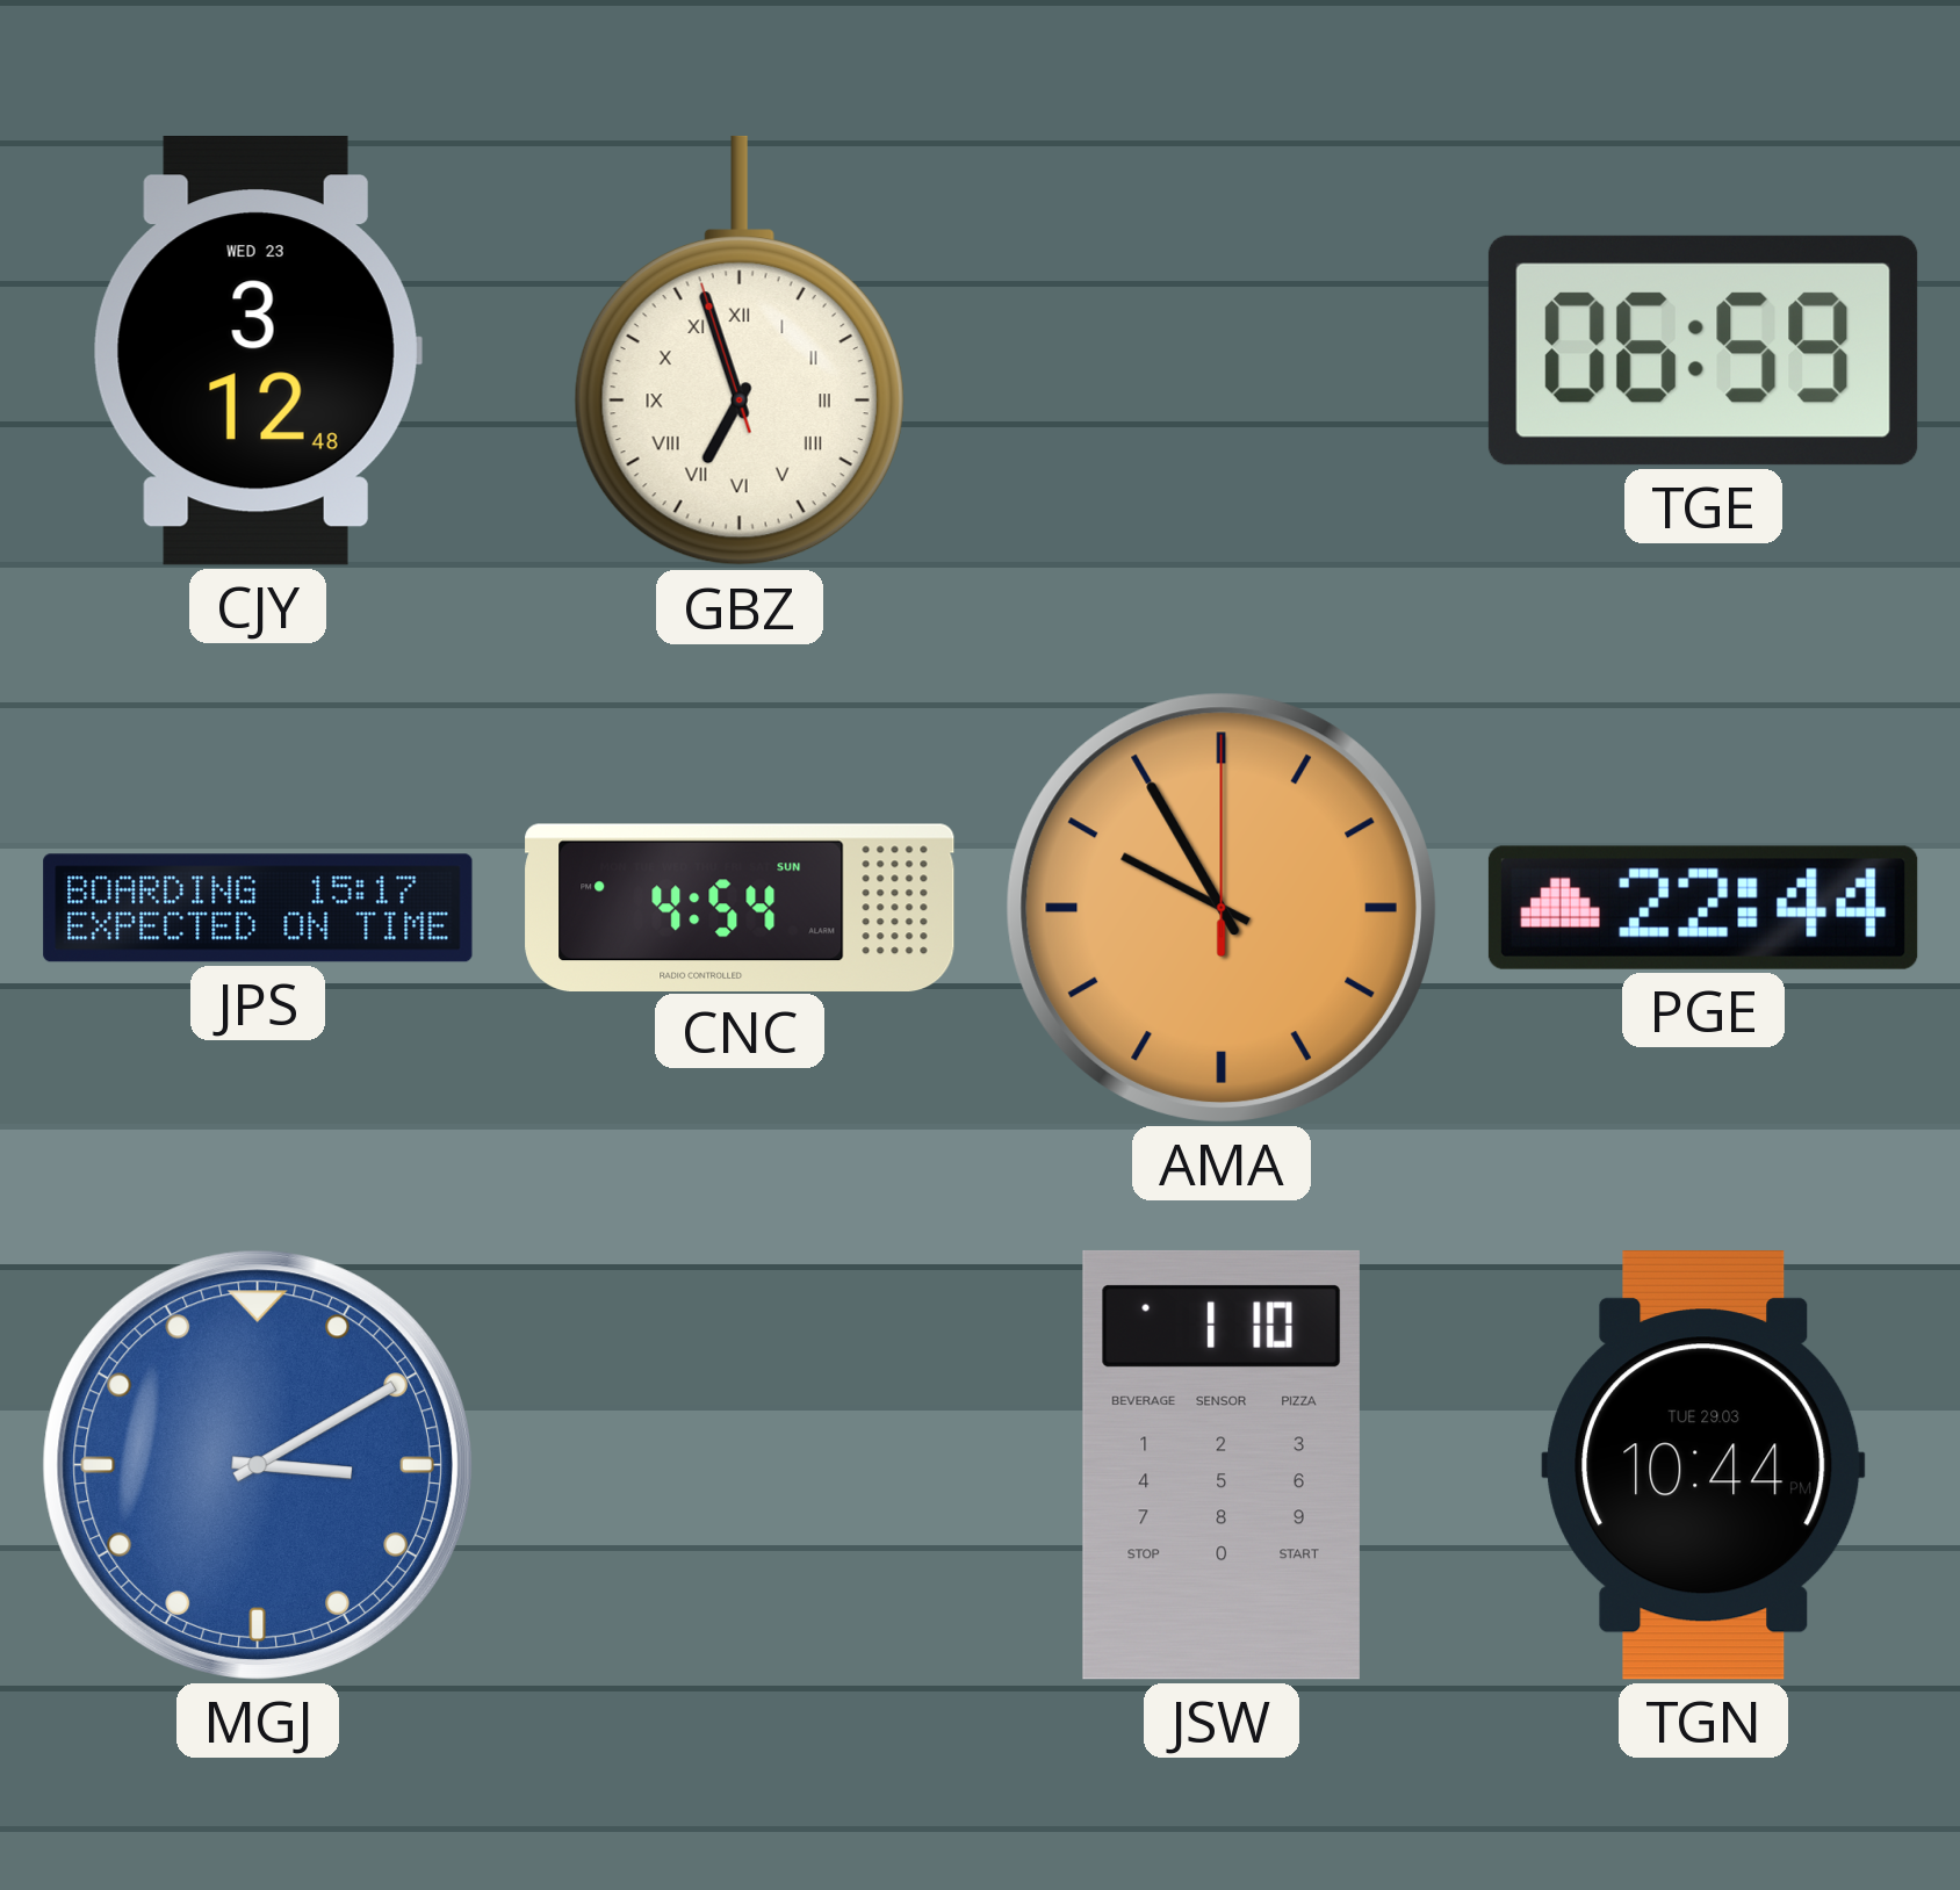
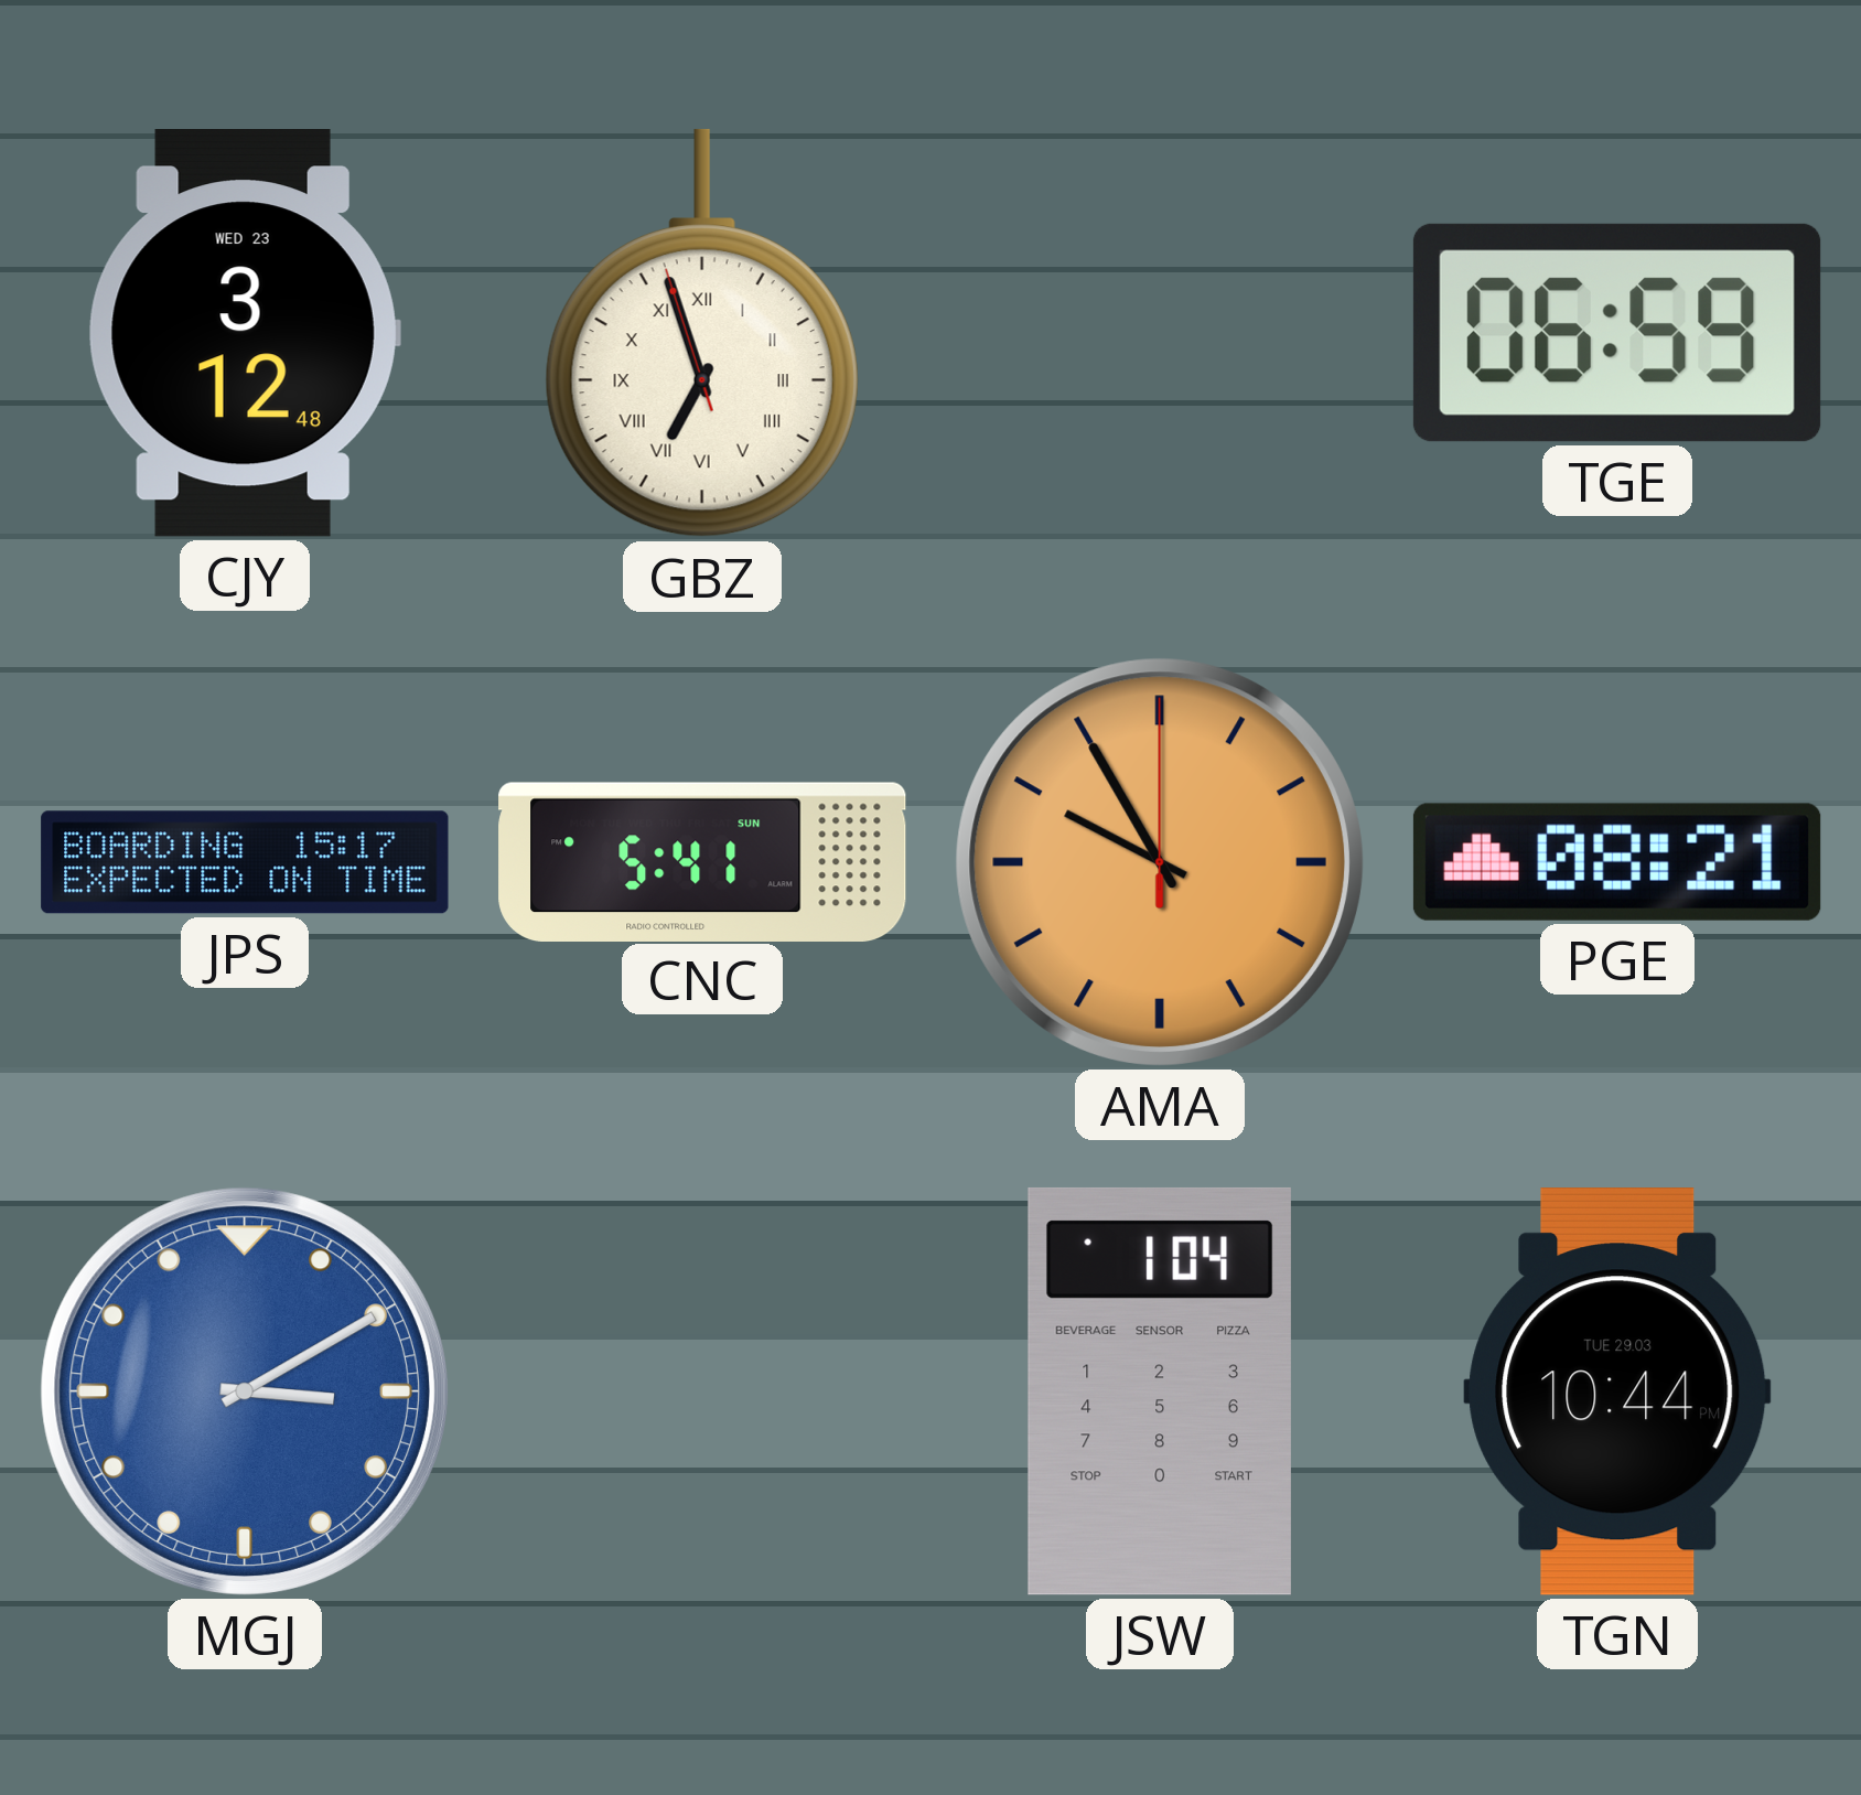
CNC: 4:54 -> 5:41
PGE: 22:44 -> 08:21
JSW: 1:10 -> 1:04
